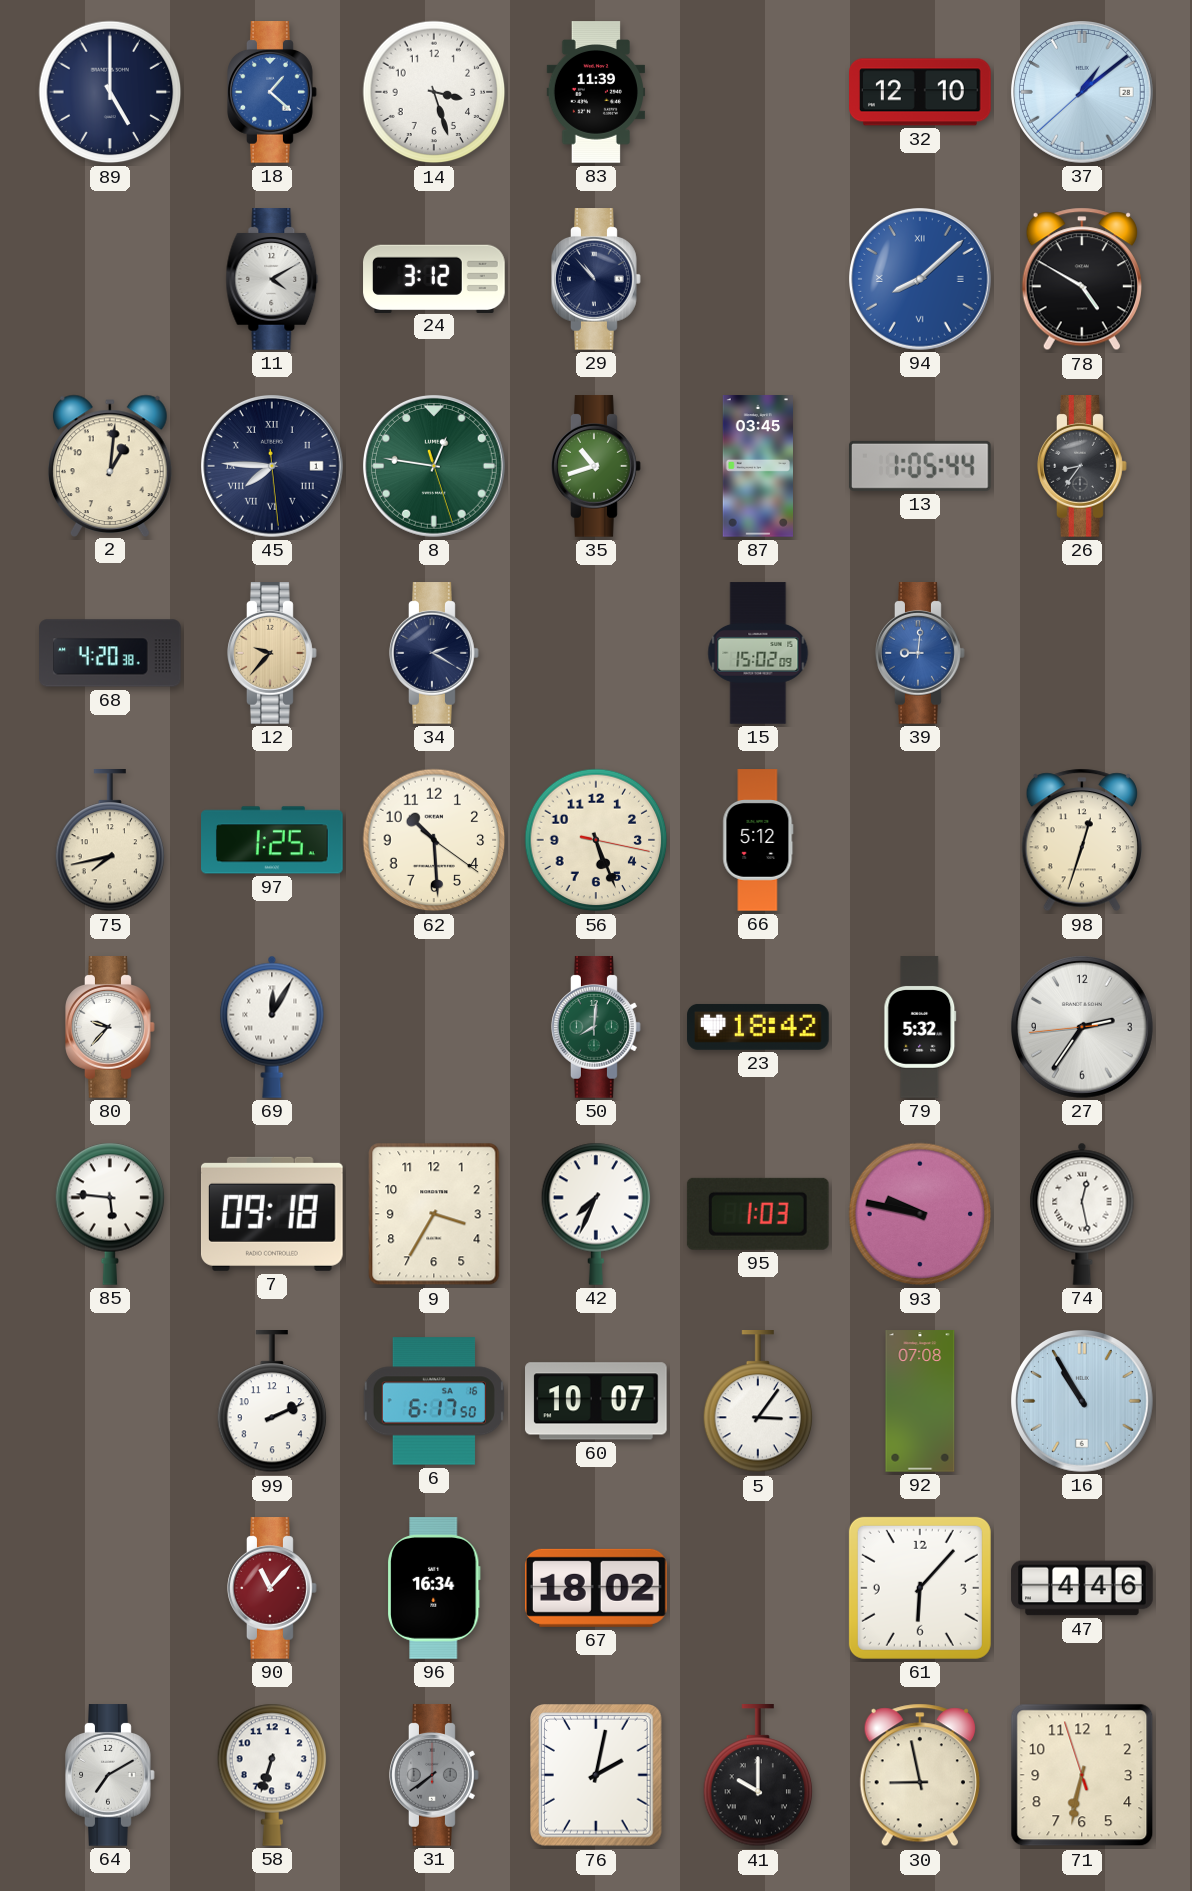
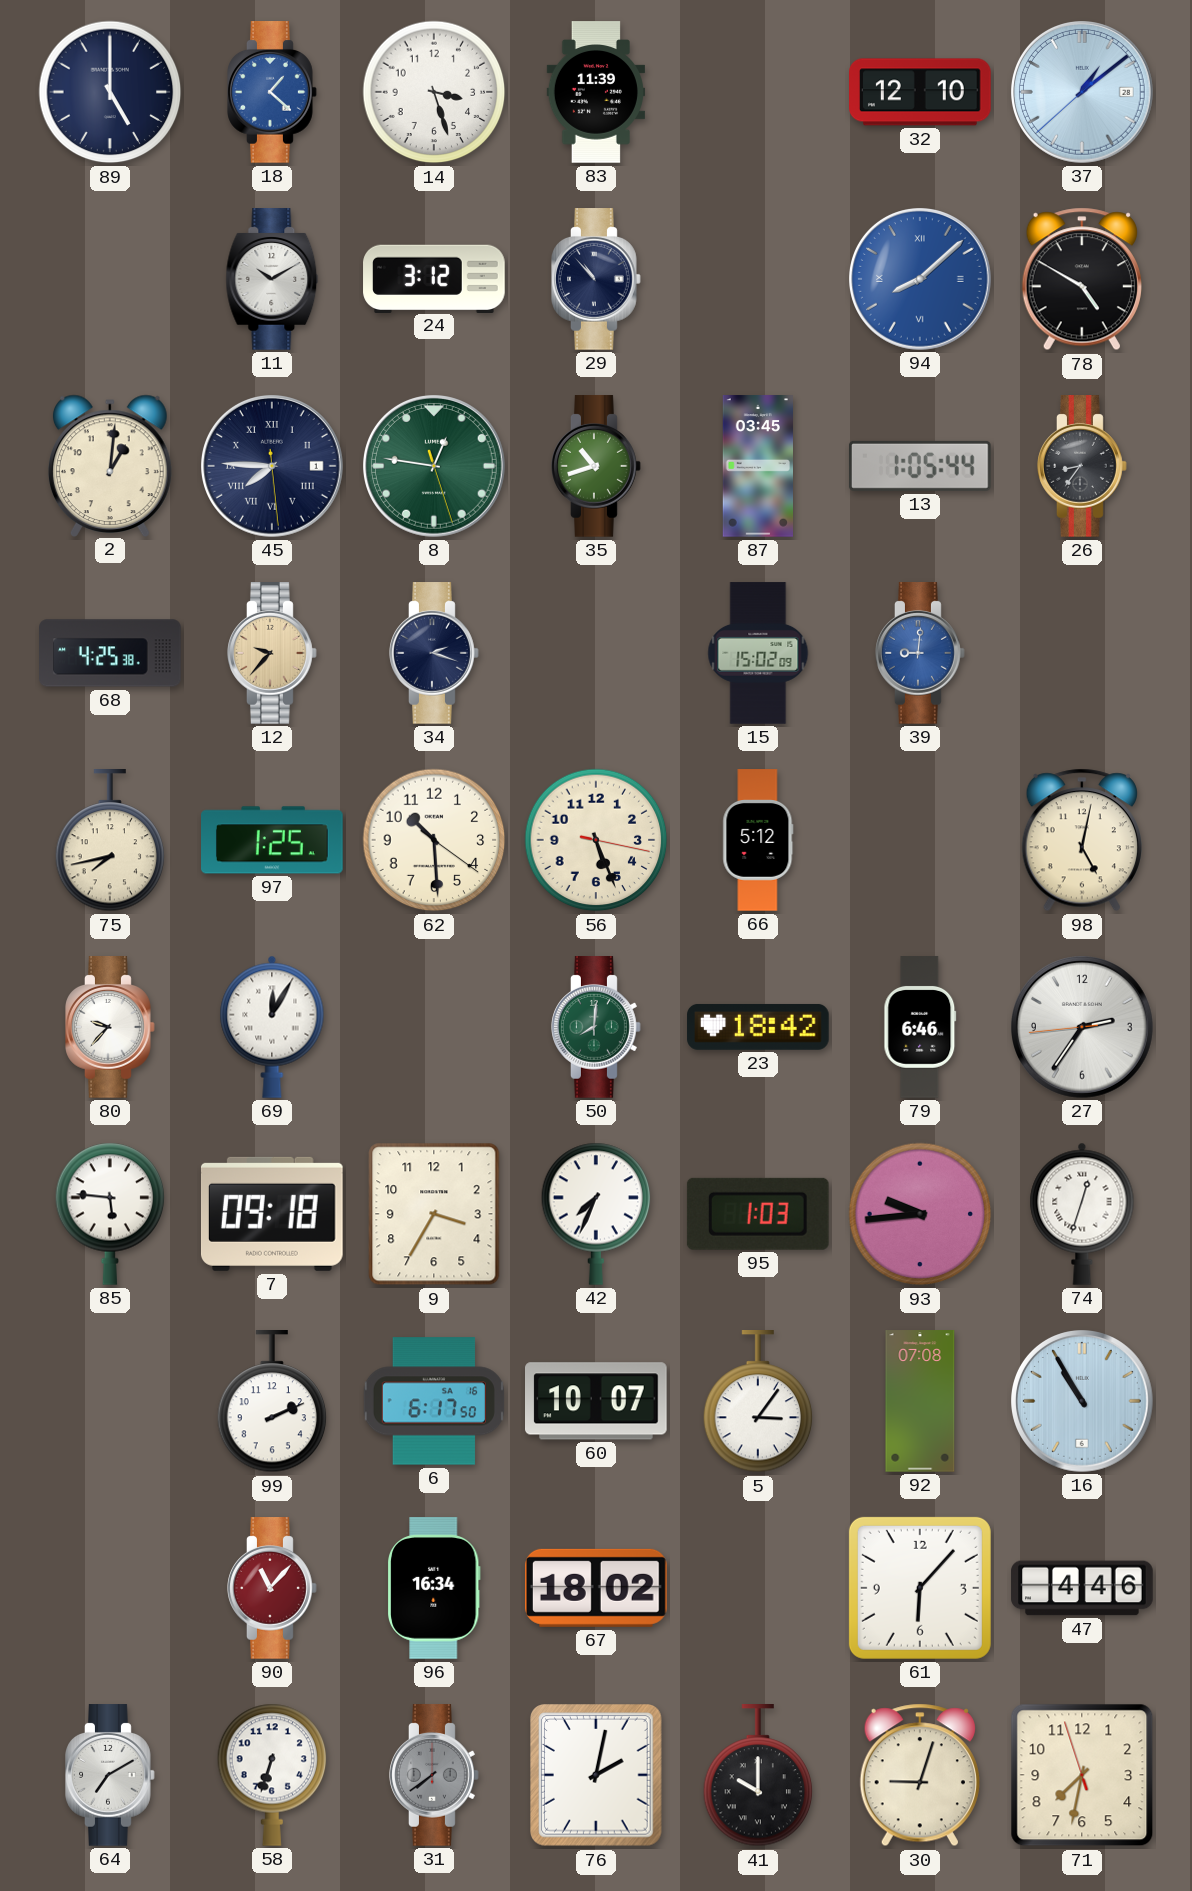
11: 4:10 -> 10:10
68: 4:20 -> 4:25
34: 2:20 -> 2:18
98: 12:33 -> 5:02
79: 5:32 -> 6:46
93: 9:47 -> 9:44
74: 12:28 -> 12:33
30: 8:58 -> 9:03
71: 6:31 -> 7:31
